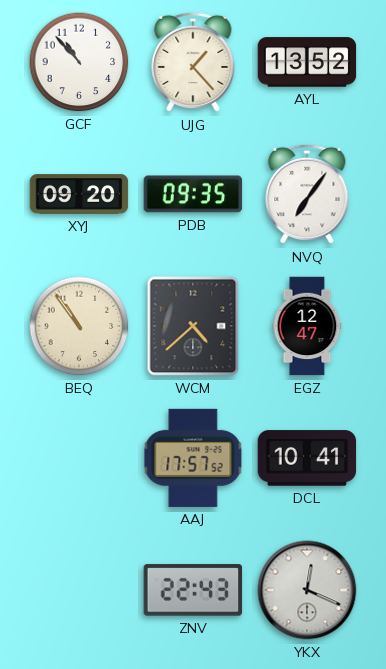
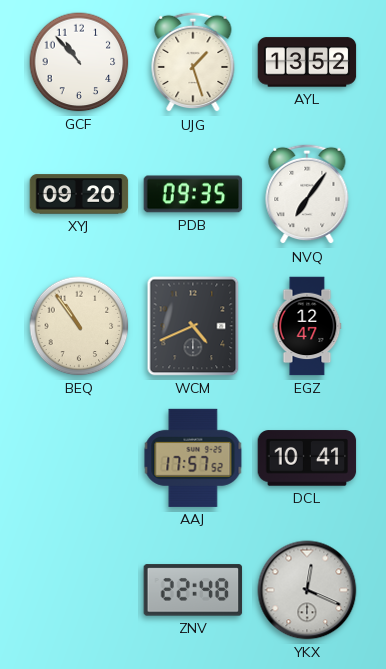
UJG: 1:23 -> 1:27
WCM: 4:38 -> 4:41
ZNV: 22:43 -> 22:48
